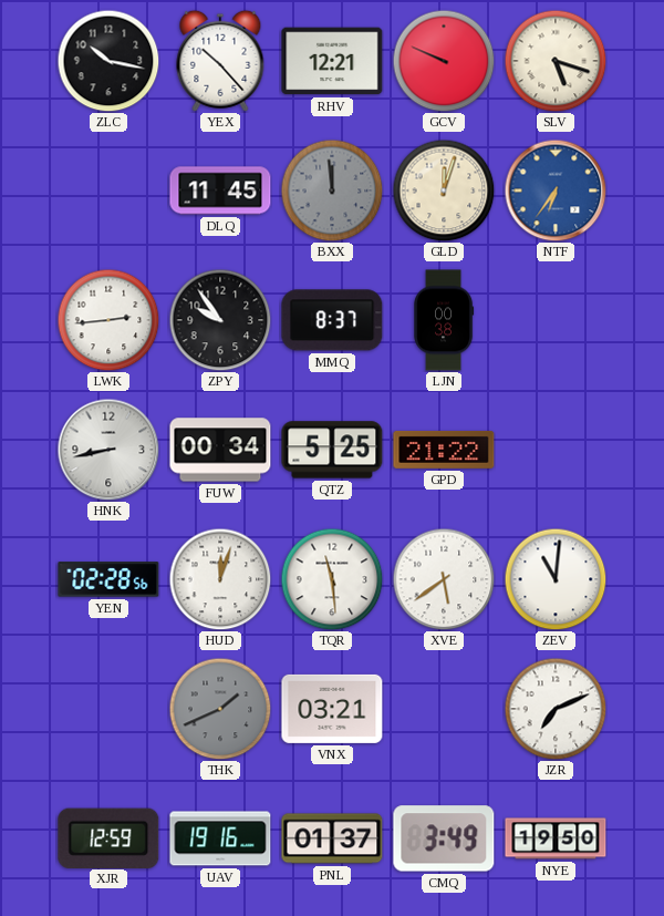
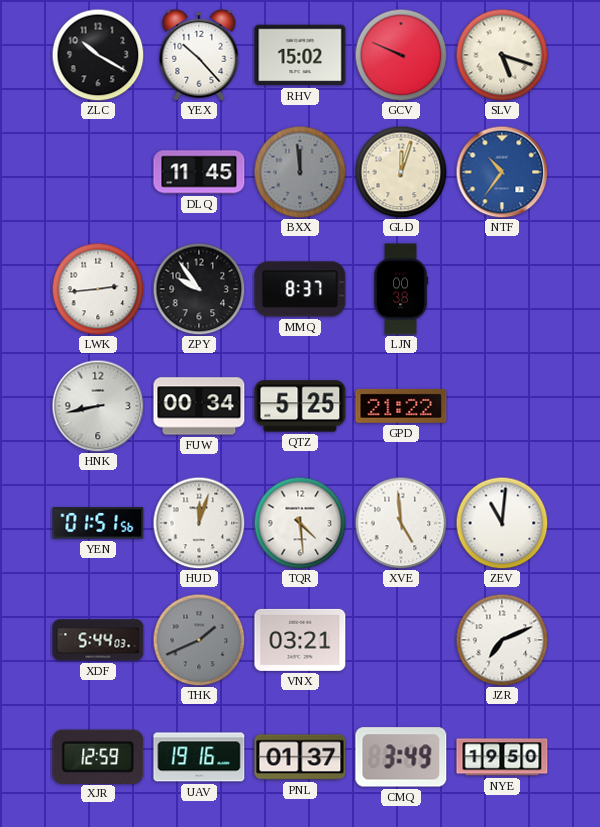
ZLC: 10:17 -> 10:20
RHV: 12:21 -> 15:02
NTF: 6:36 -> 10:36
YEN: 02:28 -> 01:51
TQR: 11:29 -> 4:29
XVE: 5:39 -> 4:59
XDF: none -> 5:44
